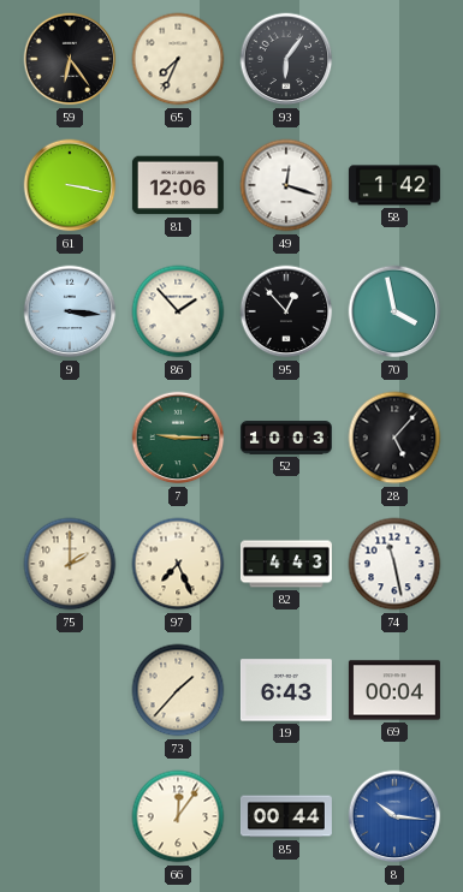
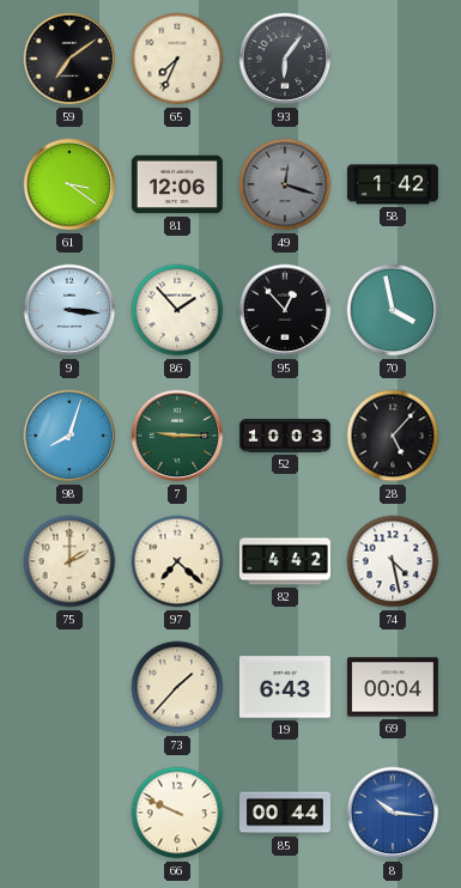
59: 6:24 -> 7:09
61: 3:17 -> 3:21
49 dial: white -> grey
98: none -> 8:03
97: 7:26 -> 7:22
82: 4:43 -> 4:42
74: 11:28 -> 4:28
66: 12:06 -> 9:49
